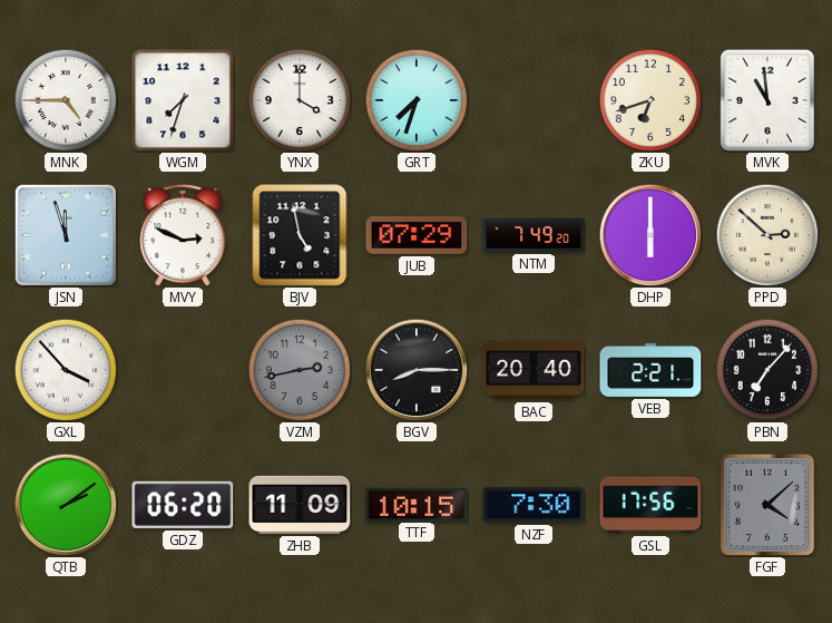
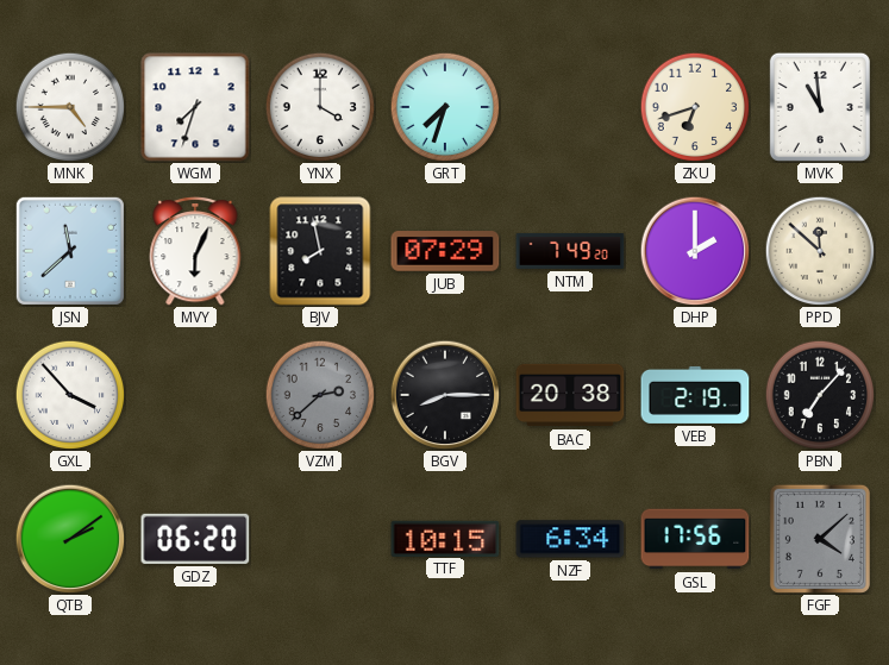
JSN: 11:57 -> 11:38
MVY: 2:49 -> 6:04
BJV: 4:58 -> 7:58
DHP: 6:00 -> 2:00
PPD: 2:52 -> 11:52
VZM: 2:43 -> 2:38
BAC: 20:40 -> 20:38
VEB: 2:21 -> 2:19
ZHB: 11:09 -> none
NZF: 7:30 -> 6:34
